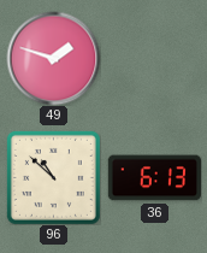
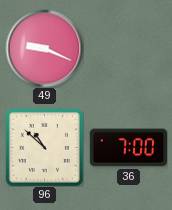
49: 1:48 -> 9:19
36: 6:13 -> 7:00
